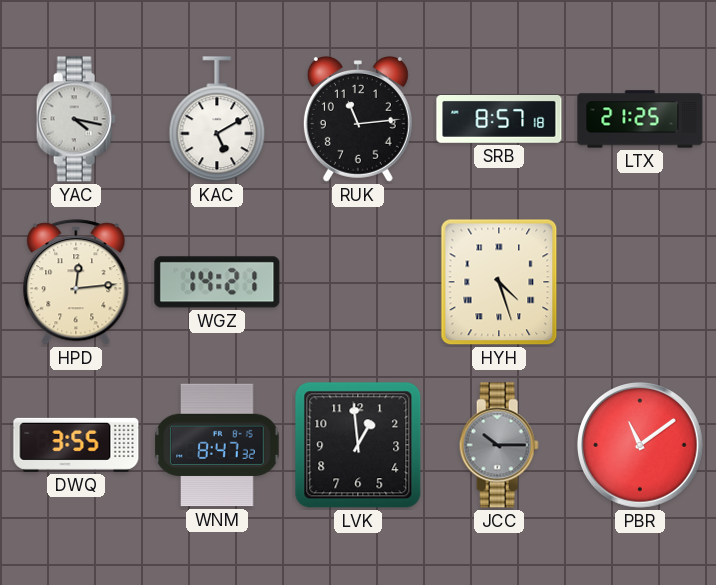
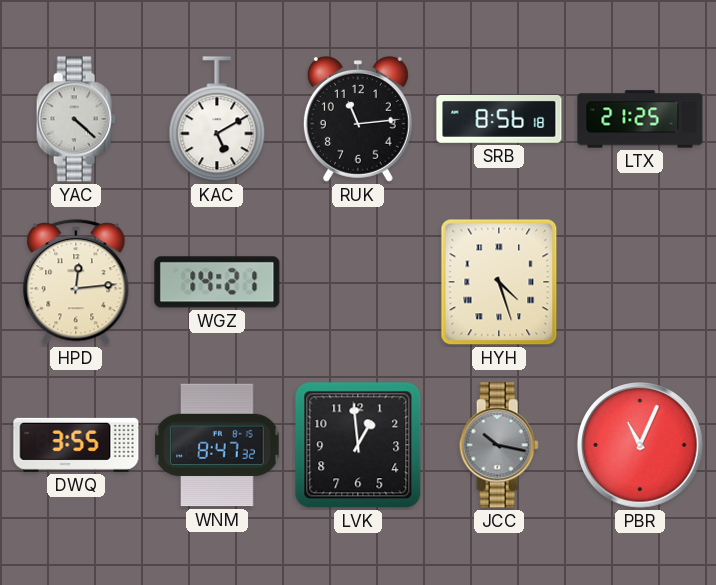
YAC: 4:17 -> 4:22
SRB: 8:57 -> 8:56
JCC: 10:15 -> 10:17
PBR: 11:09 -> 11:04
